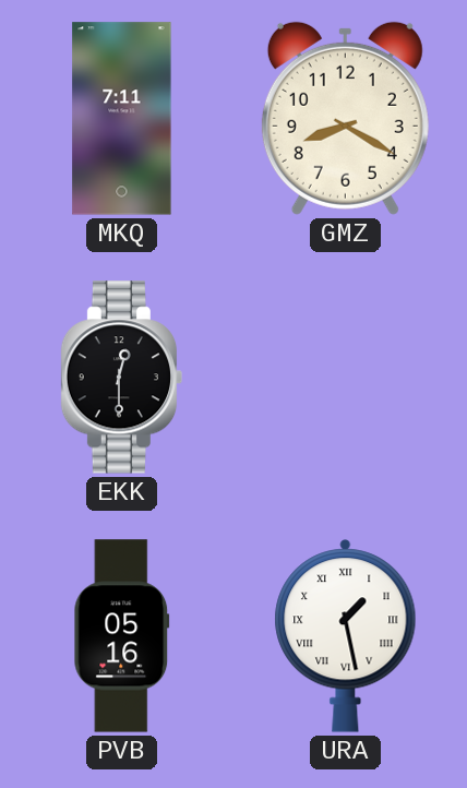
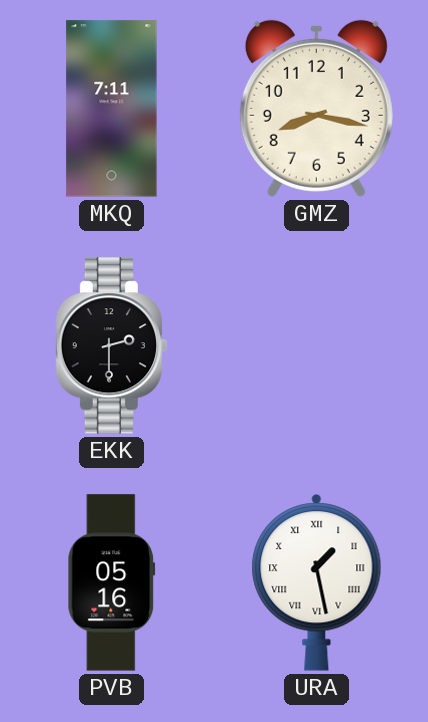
GMZ: 8:20 -> 8:17
EKK: 12:30 -> 2:30
